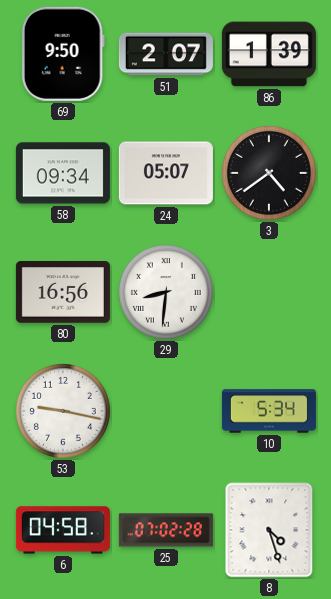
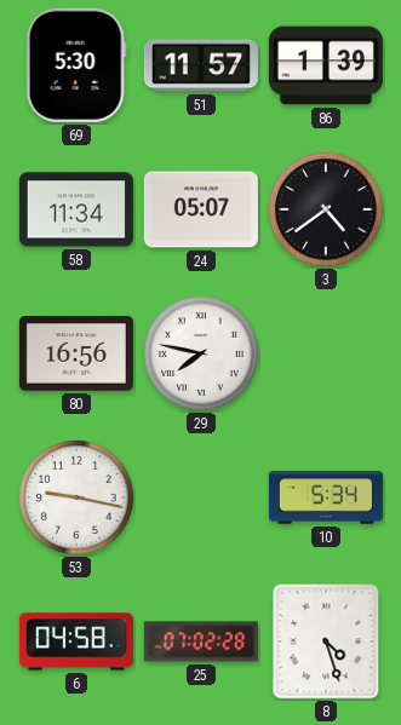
69: 9:50 -> 5:30
51: 2:07 -> 11:57
58: 09:34 -> 11:34
29: 8:31 -> 7:47
